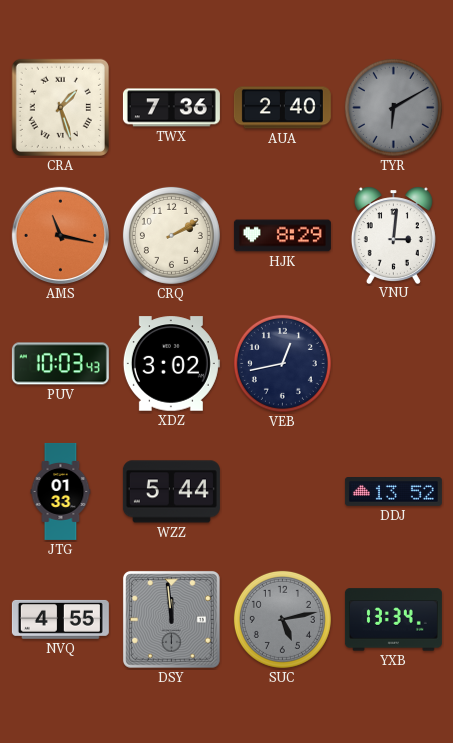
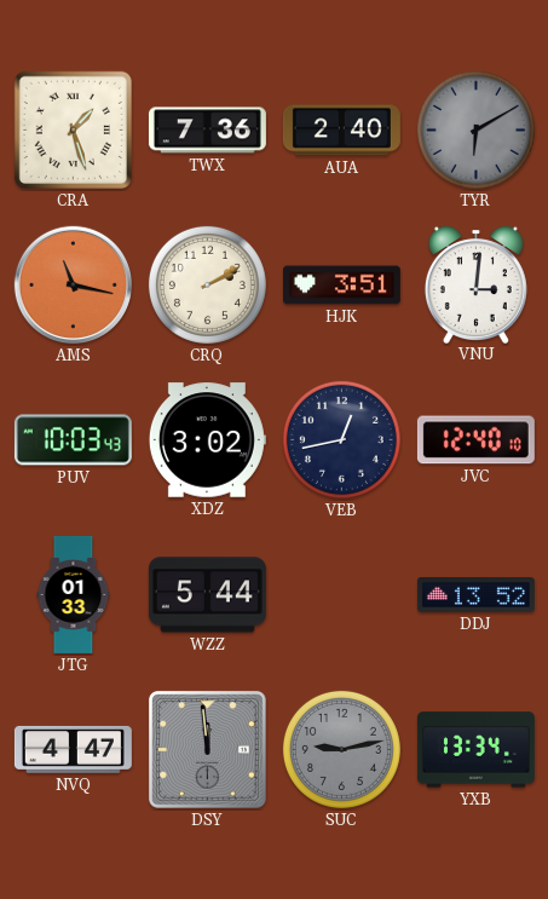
HJK: 8:29 -> 3:51
JVC: none -> 12:40
NVQ: 4:55 -> 4:47
SUC: 5:13 -> 9:13
